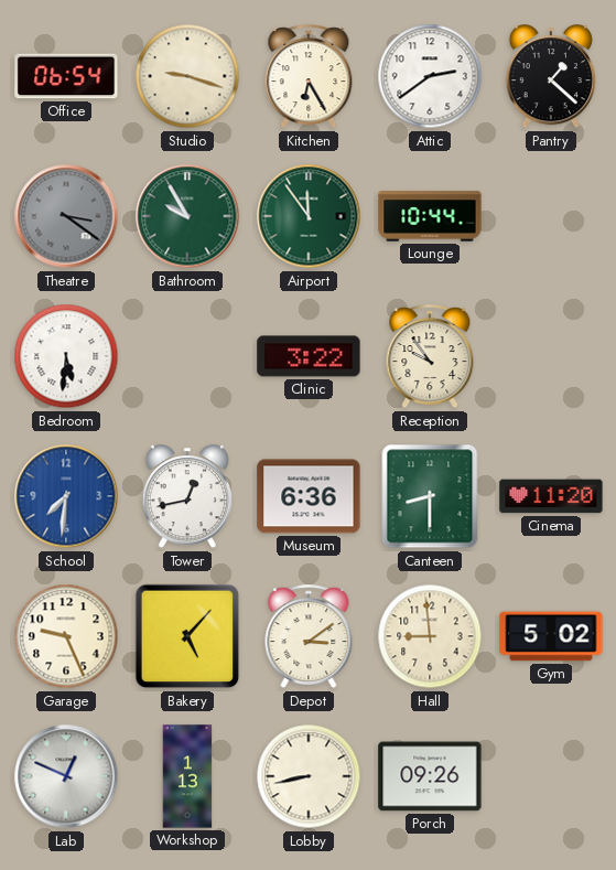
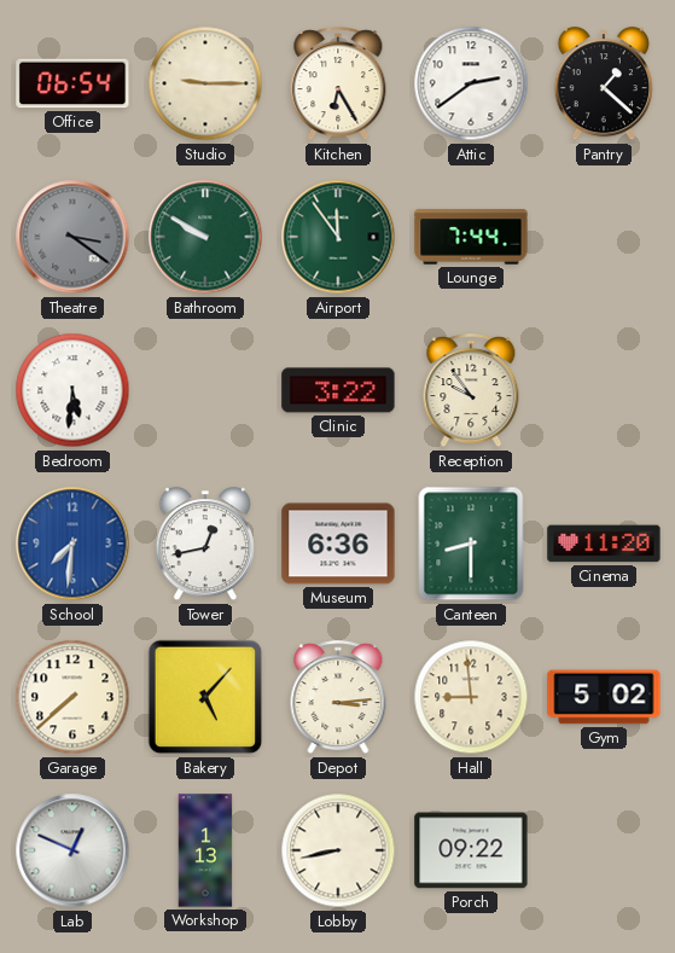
Studio: 9:18 -> 9:15
Bathroom: 9:55 -> 9:50
Lounge: 10:44 -> 7:44
Garage: 9:26 -> 7:38
Depot: 3:09 -> 3:14
Porch: 09:26 -> 09:22
